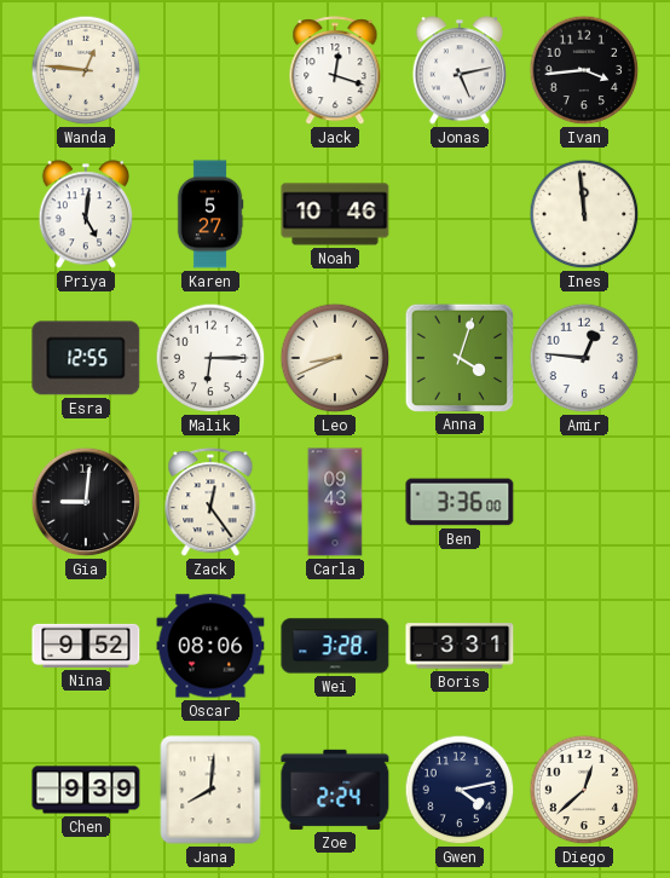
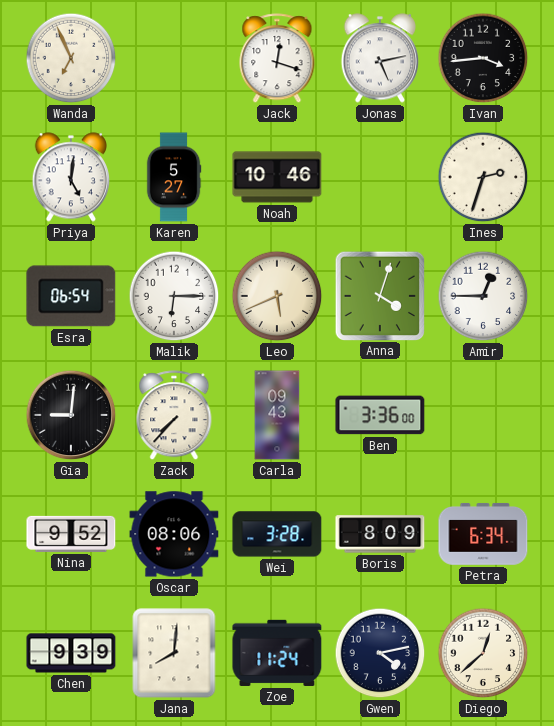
Wanda: 12:46 -> 6:56
Ines: 11:59 -> 2:33
Esra: 12:55 -> 06:54
Leo: 8:41 -> 5:41
Amir: 12:46 -> 12:45
Zack: 12:24 -> 7:37
Boris: 3:31 -> 8:09
Petra: none -> 6:34
Zoe: 2:24 -> 11:24
